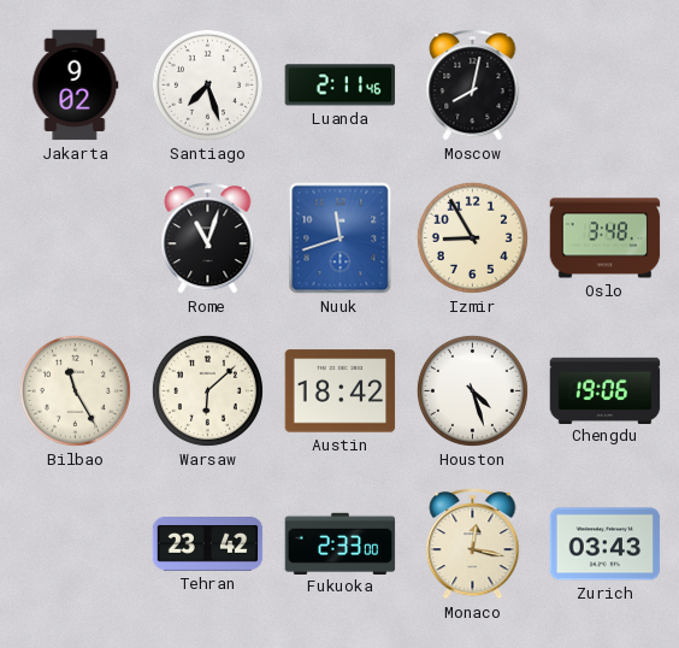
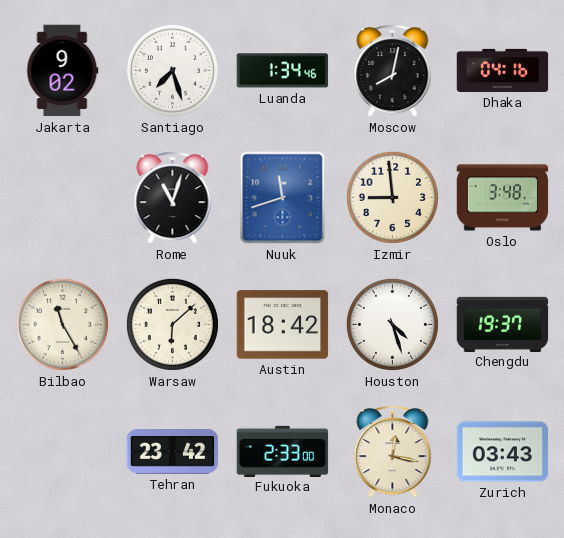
Luanda: 2:11 -> 1:34
Dhaka: none -> 04:16
Izmir: 8:55 -> 8:59
Chengdu: 19:06 -> 19:37
